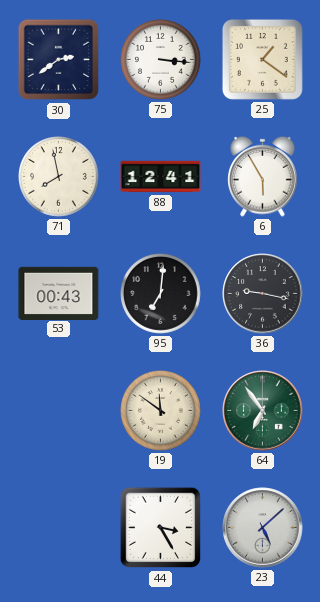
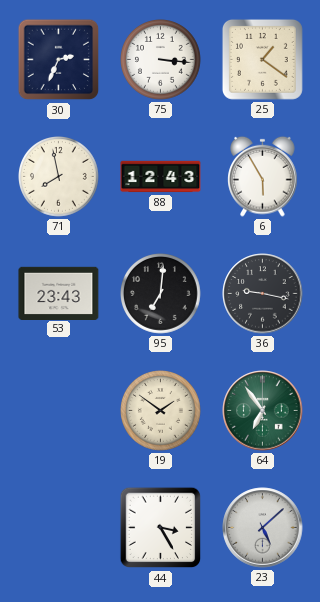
30: 2:39 -> 2:34
88: 12:41 -> 12:43
53: 00:43 -> 23:43
19: 11:51 -> 1:51
